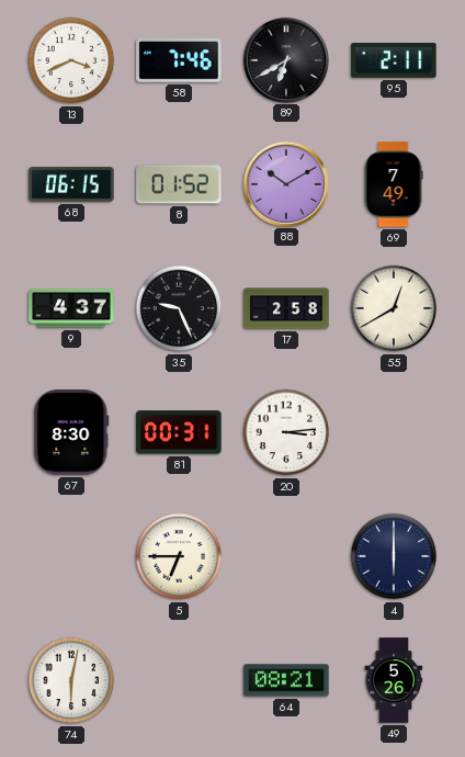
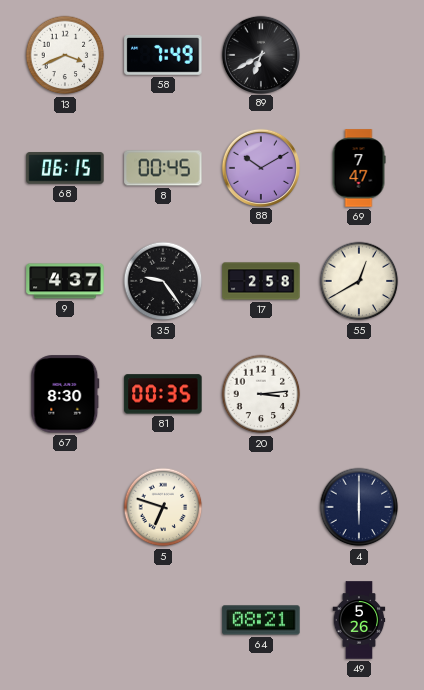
58: 7:46 -> 7:49
95: 2:11 -> none
8: 01:52 -> 00:45
69: 7:49 -> 7:47
35: 9:26 -> 9:24
81: 00:31 -> 00:35
5: 6:45 -> 6:48
74: 6:02 -> none
